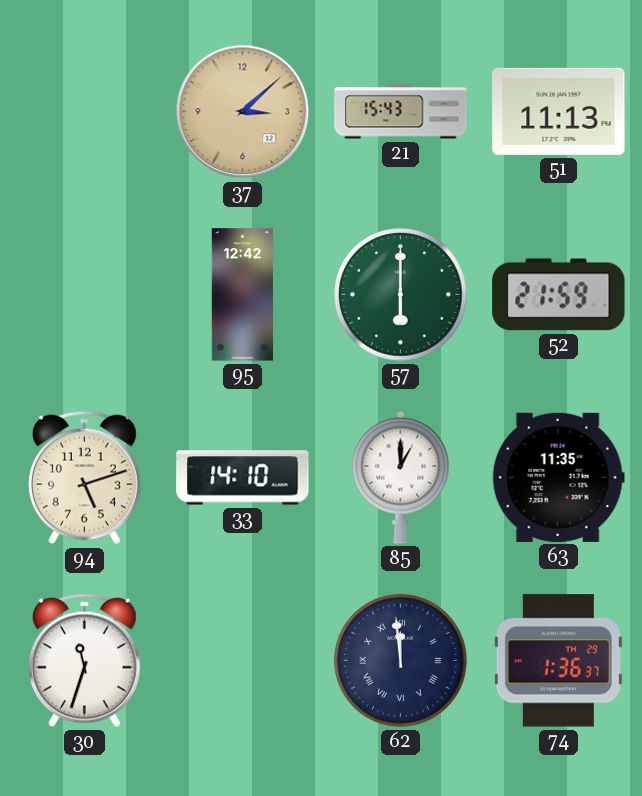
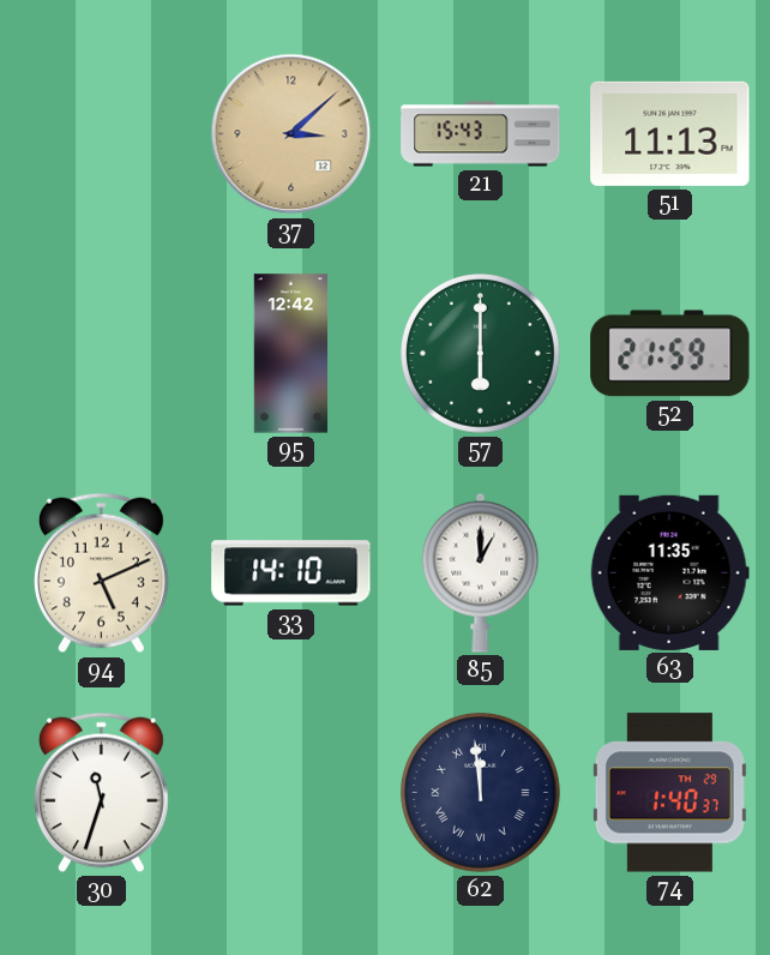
94: 5:12 -> 5:11
74: 1:36 -> 1:40
